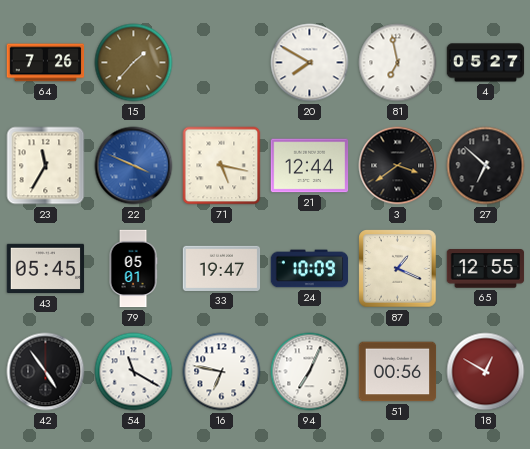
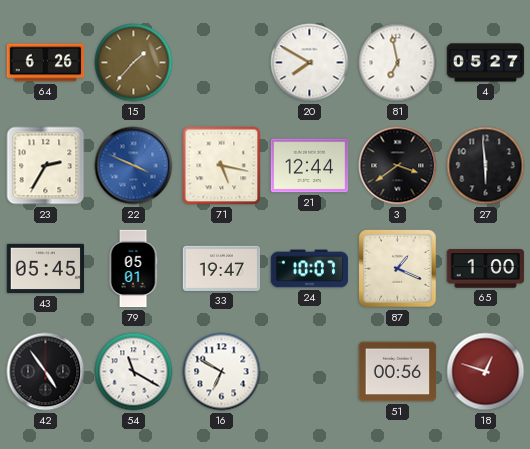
64: 7:26 -> 6:26
23: 11:35 -> 2:35
27: 6:52 -> 5:59
24: 10:09 -> 10:07
65: 12:55 -> 1:00
16: 6:47 -> 6:50
94: 7:04 -> none
18: 12:50 -> 12:48
